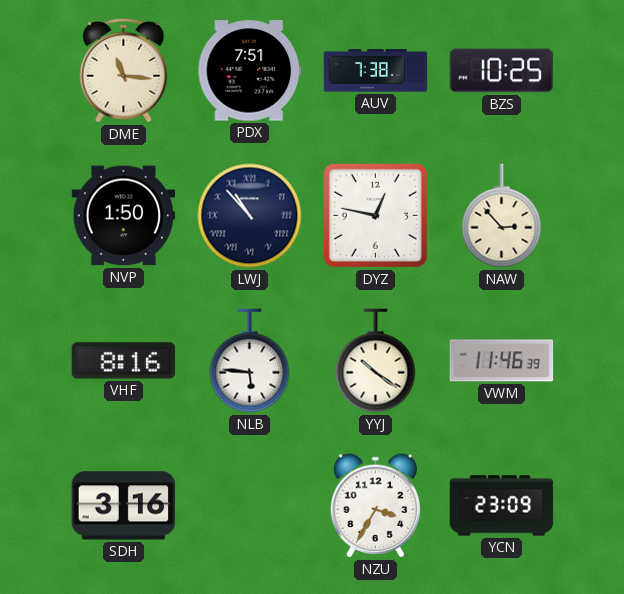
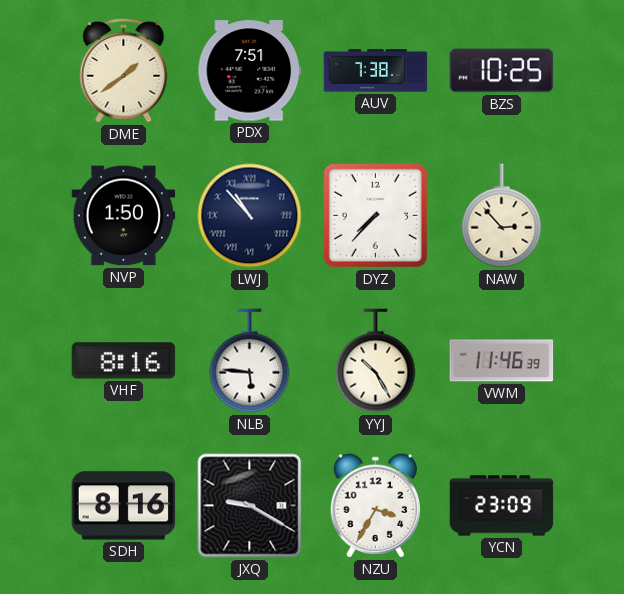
DME: 11:16 -> 1:39
DYZ: 12:47 -> 7:37
YYJ: 10:21 -> 10:25
SDH: 3:16 -> 8:16
JXQ: none -> 9:20
